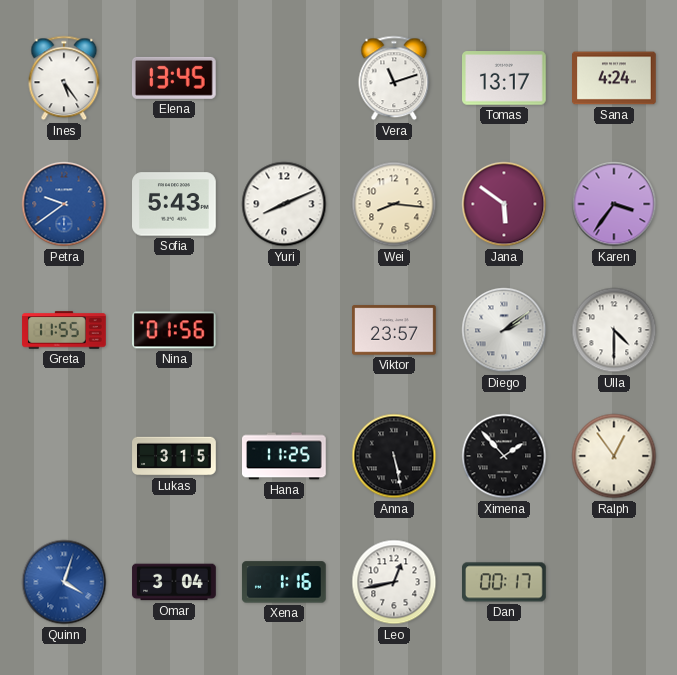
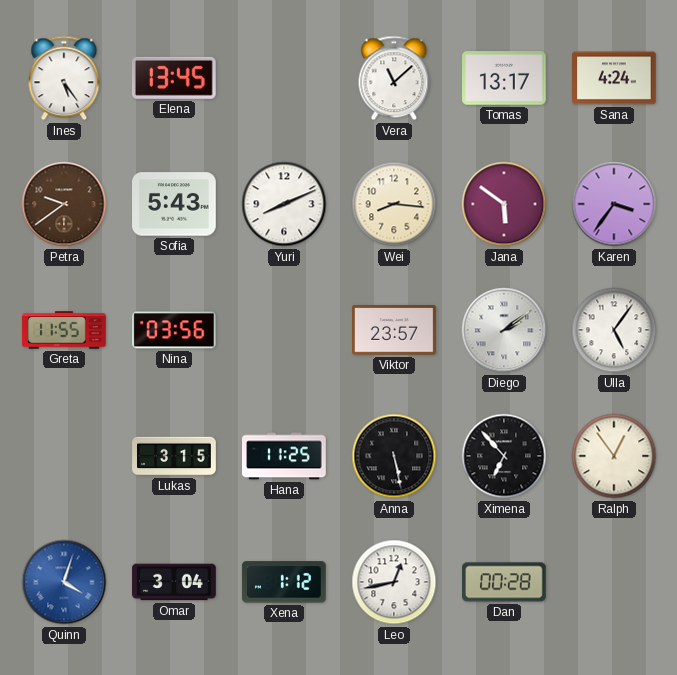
Vera: 11:12 -> 11:08
Petra dial: blue -> brown
Nina: 01:56 -> 03:56
Ulla: 4:30 -> 5:06
Ximena: 1:53 -> 6:53
Xena: 1:16 -> 1:12
Dan: 00:17 -> 00:28
